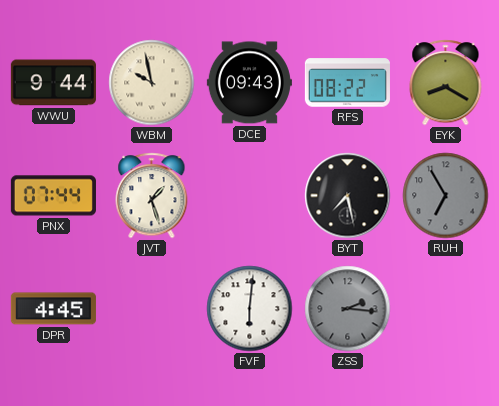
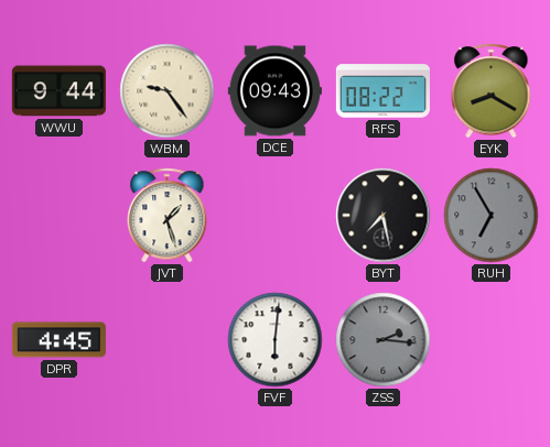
WBM: 9:58 -> 9:24
PNX: 07:44 -> none
